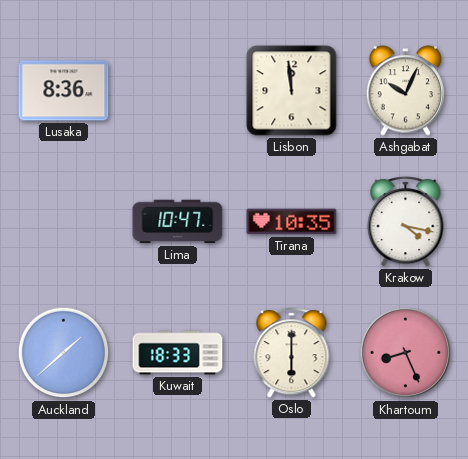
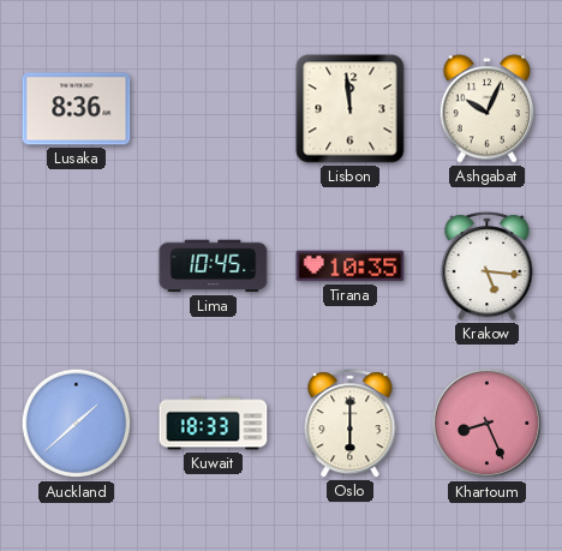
Lima: 10:47 -> 10:45
Krakow: 4:17 -> 5:16
